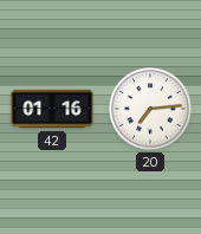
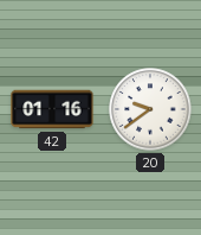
20: 7:14 -> 9:39
